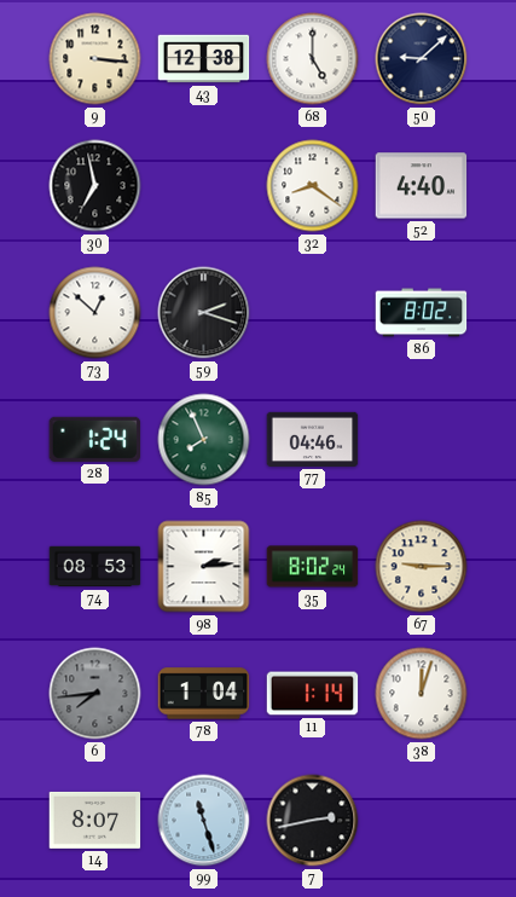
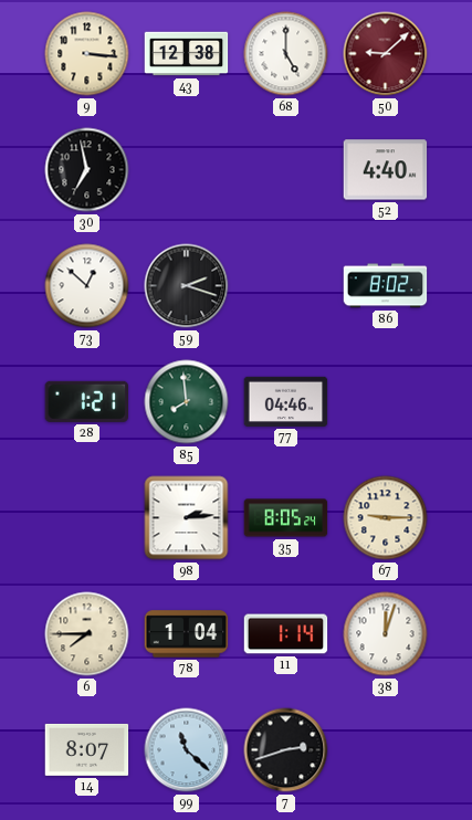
50 dial: navy -> burgundy
32: 8:21 -> none
28: 1:24 -> 1:21
85: 7:56 -> 7:59
74: 08:53 -> none
35: 8:02 -> 8:05
6: 7:44 -> 7:45
6 dial: grey -> cream
99: 11:27 -> 11:22
7: 2:43 -> 2:42
